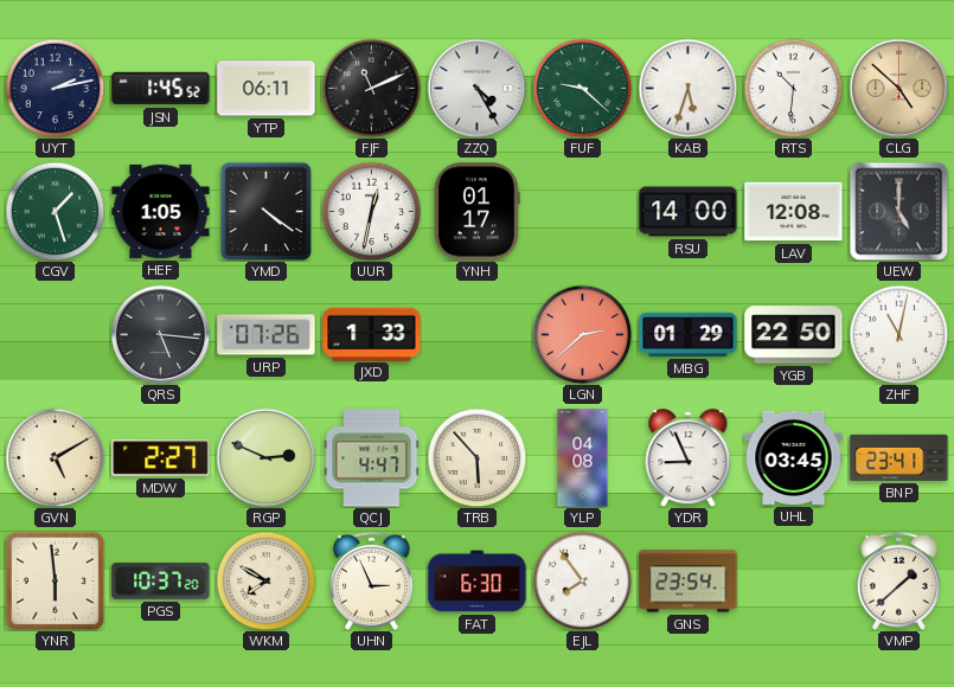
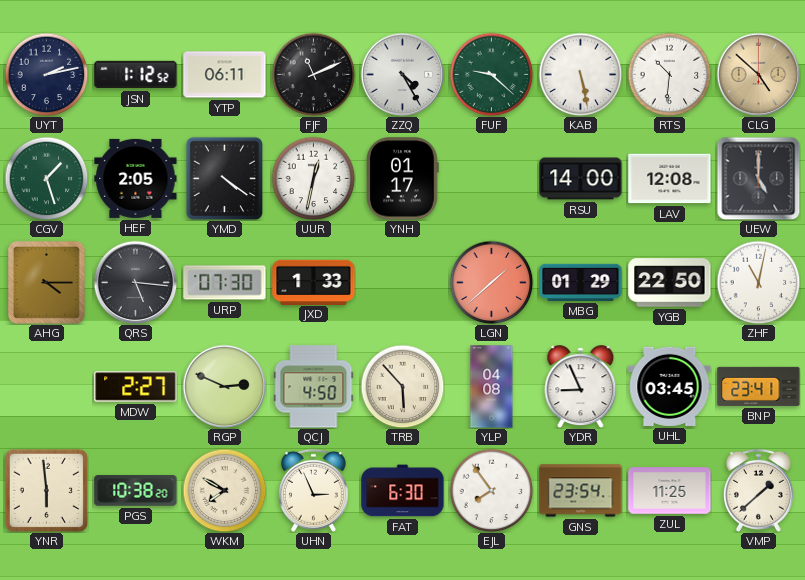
JSN: 1:45 -> 1:12
KAB: 5:33 -> 5:28
HEF: 1:05 -> 2:05
AHG: none -> 4:15
URP: 07:26 -> 07:30
LGN: 2:38 -> 1:38
GVN: 5:10 -> none
QCJ: 4:47 -> 4:50
PGS: 10:37 -> 10:38
ZUL: none -> 11:25
